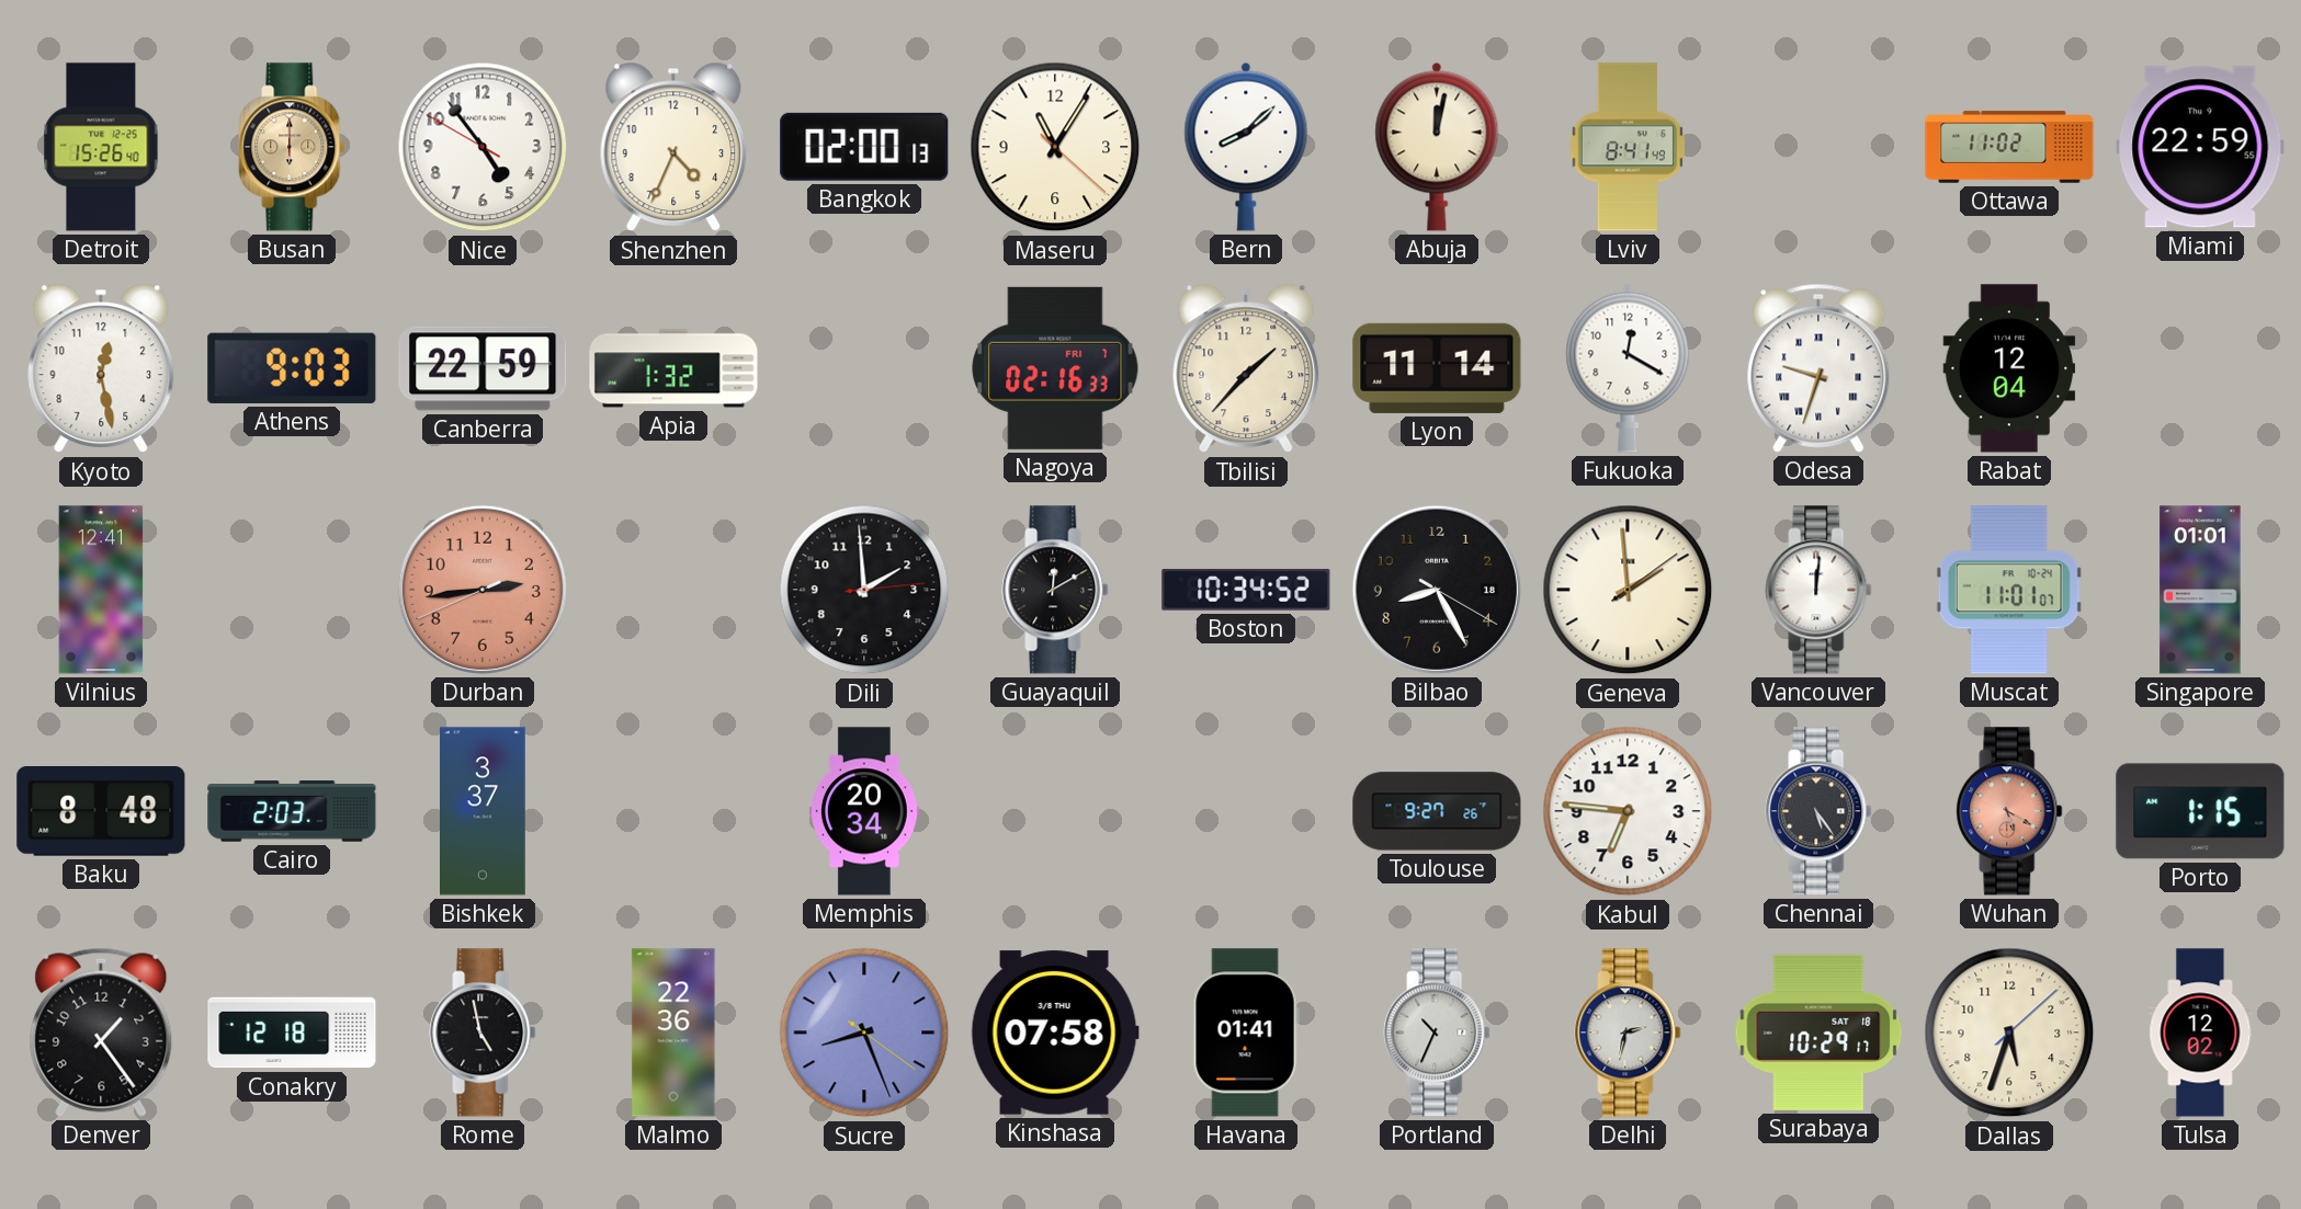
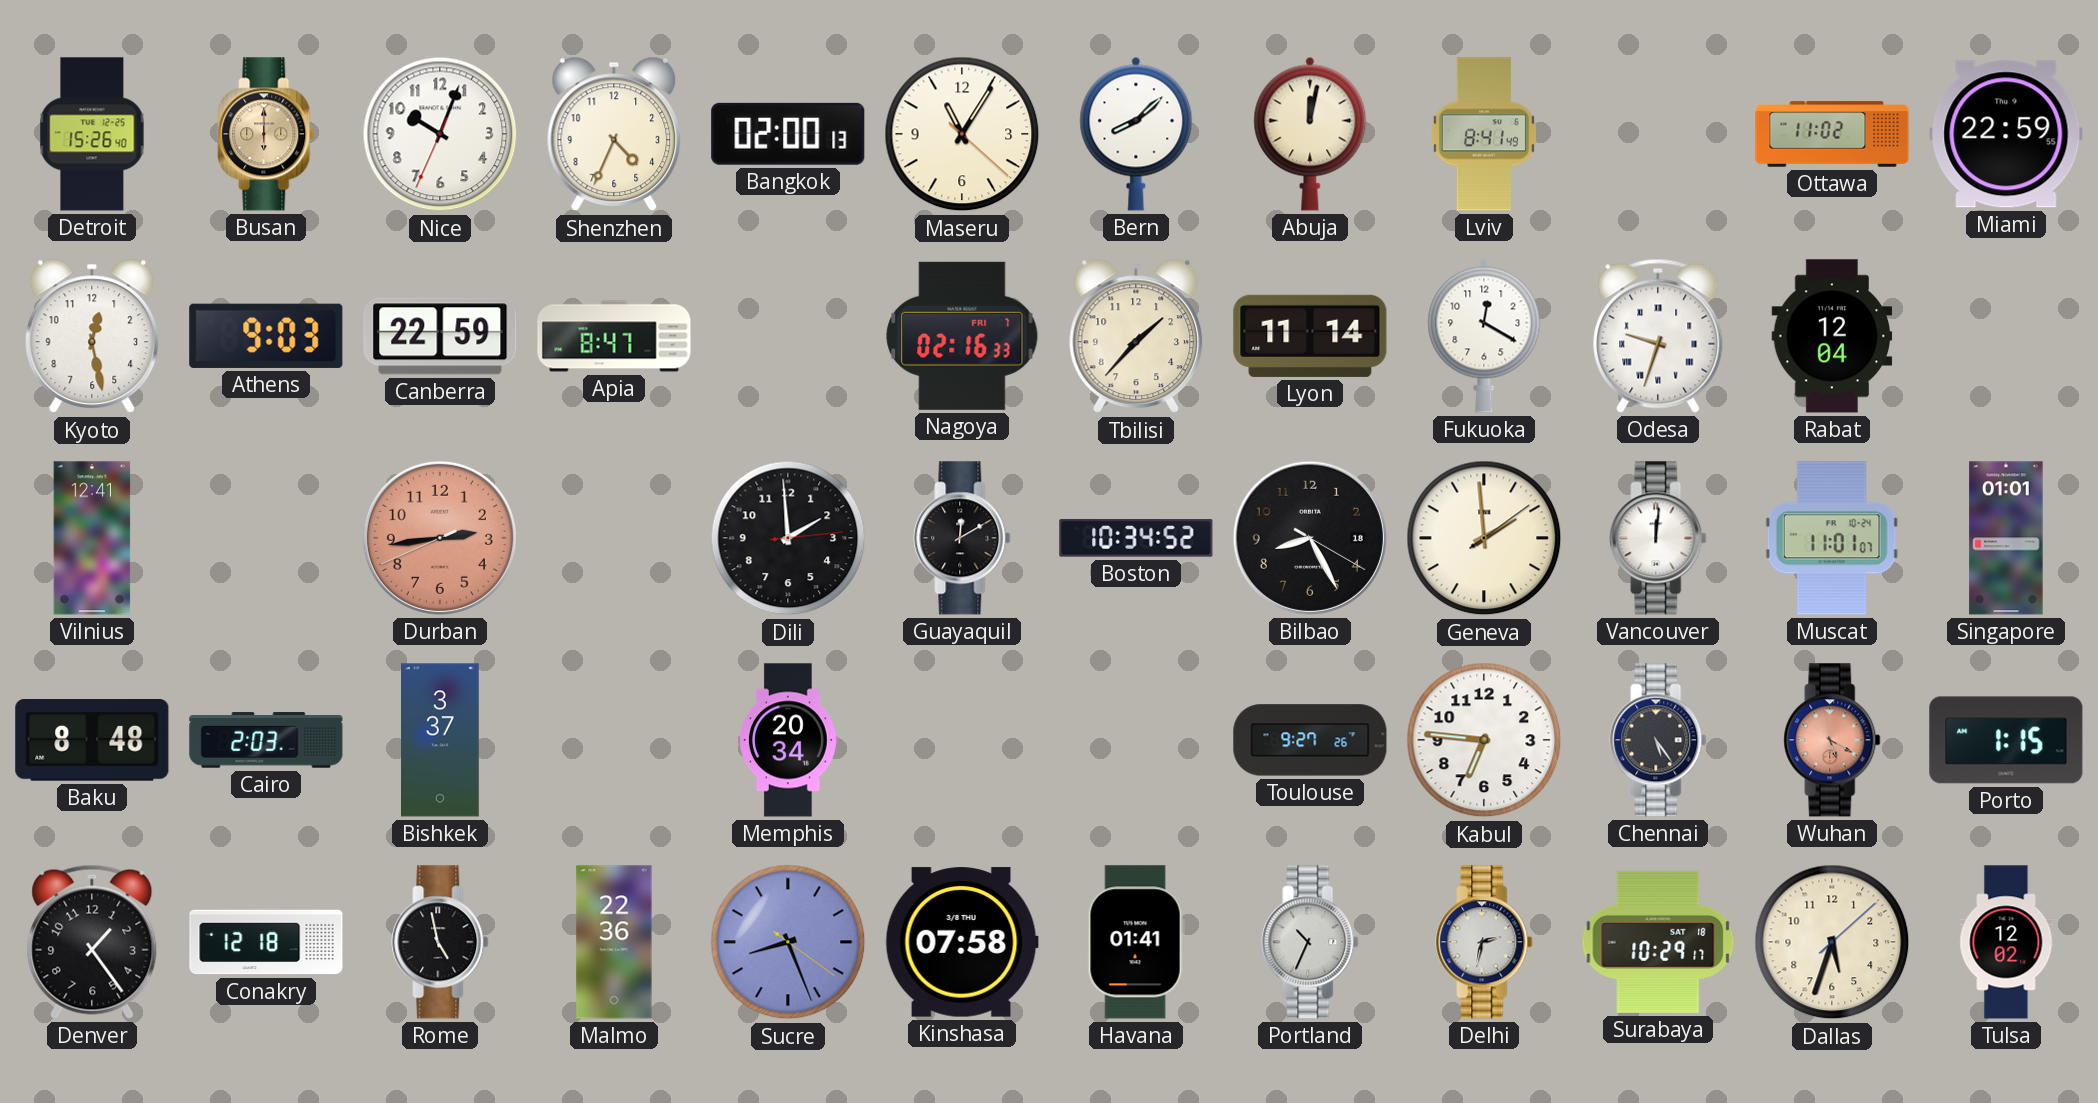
Nice: 4:53 -> 10:03
Apia: 1:32 -> 8:47
